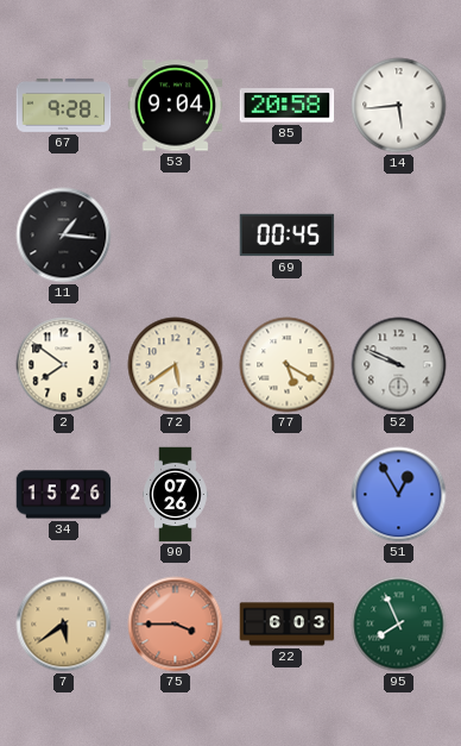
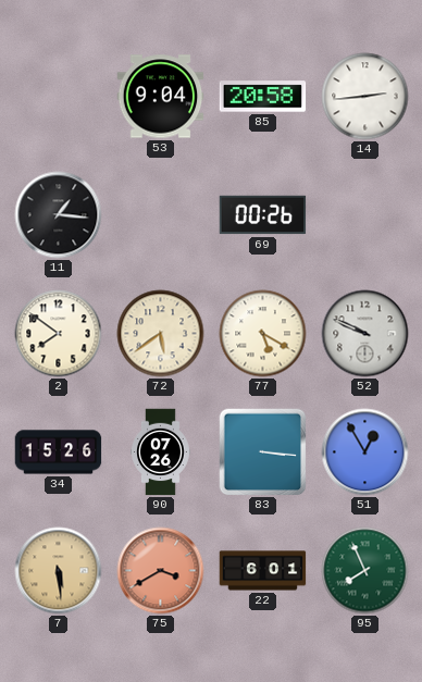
67: 9:28 -> none
14: 5:44 -> 2:44
69: 00:45 -> 00:26
83: none -> 3:16
7: 5:39 -> 5:29
75: 3:45 -> 3:40
22: 6:03 -> 6:01
